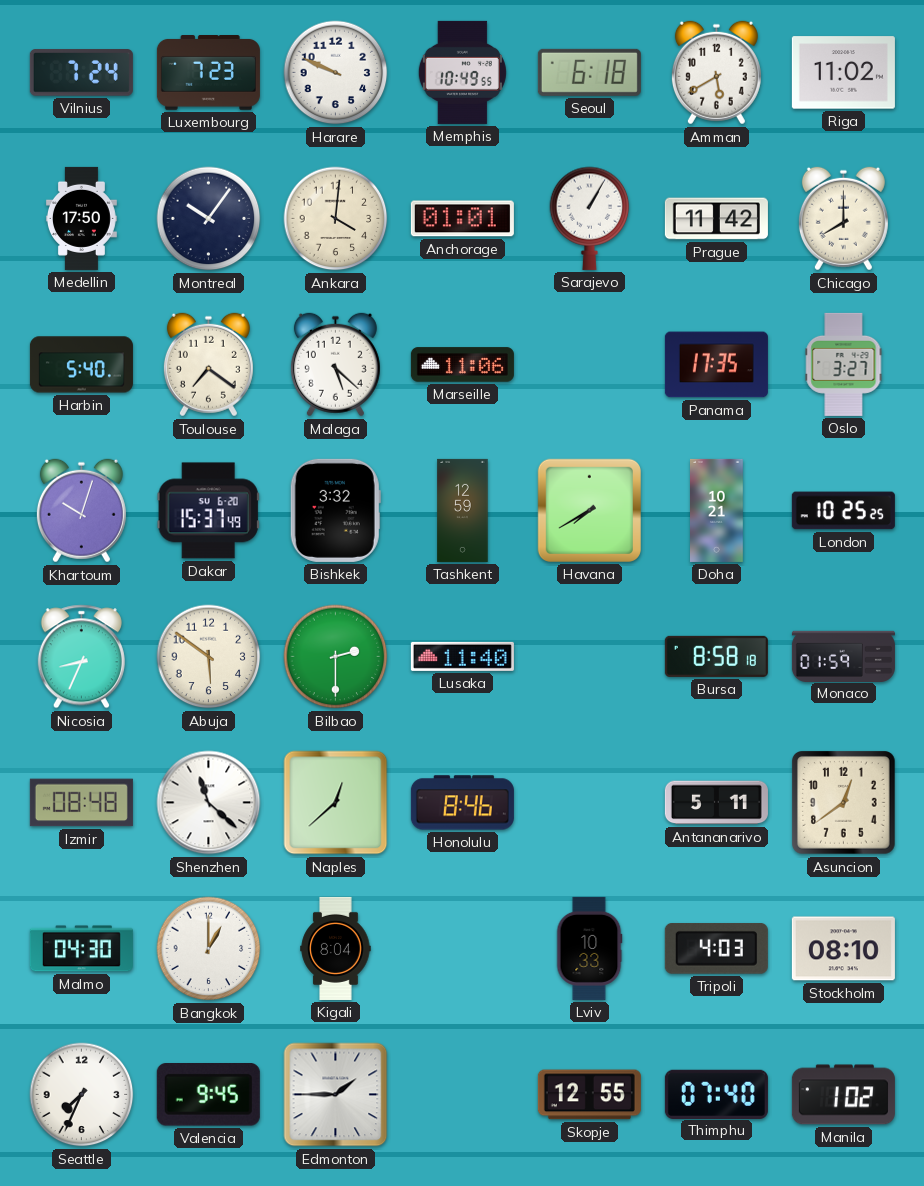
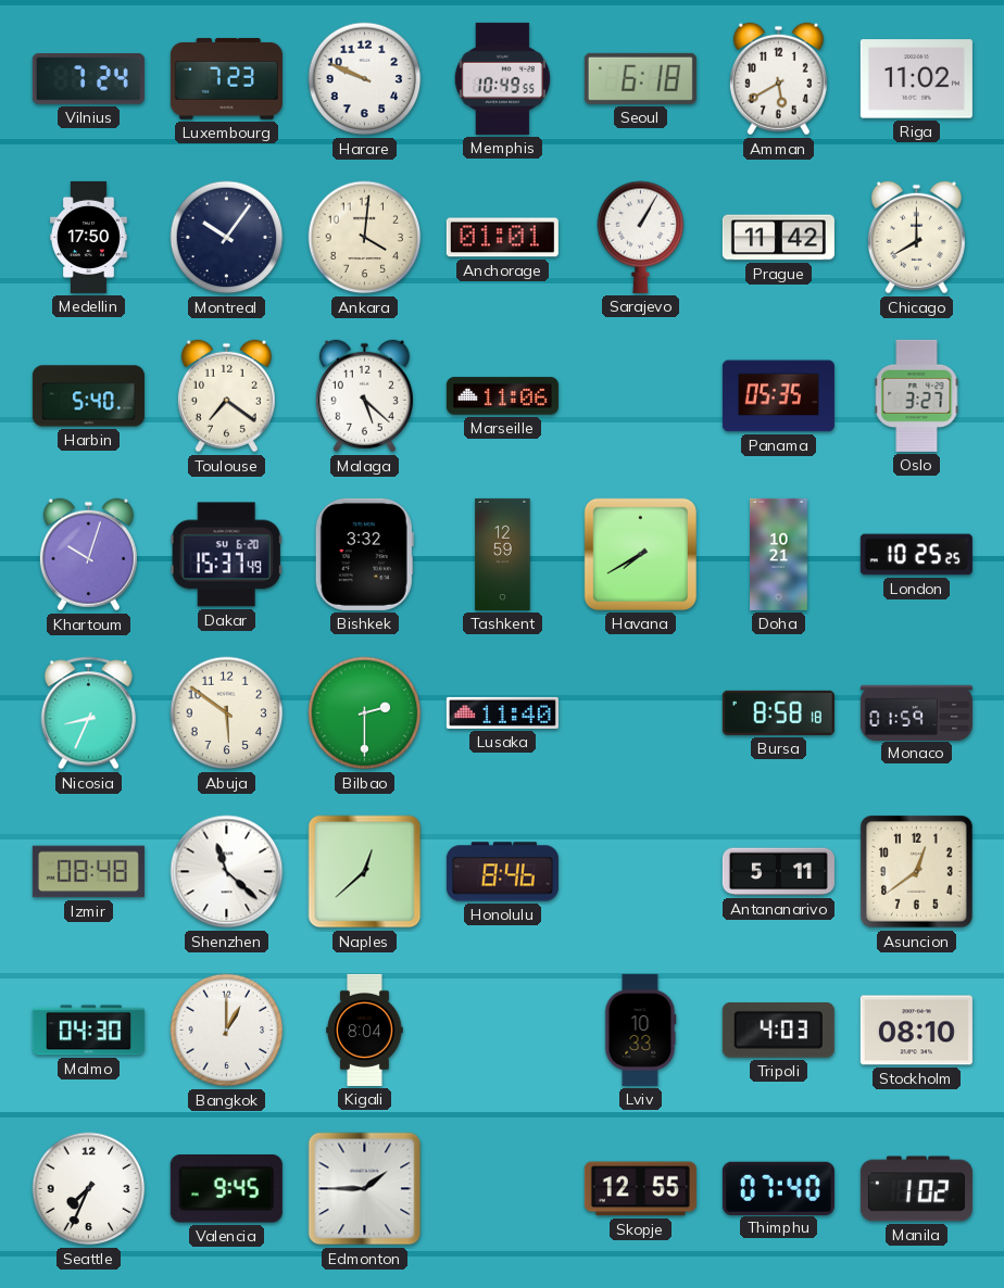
Panama: 17:35 -> 05:35
